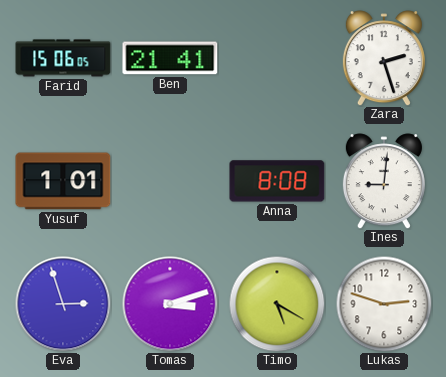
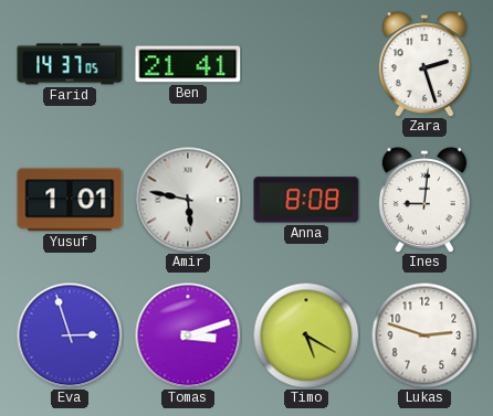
Farid: 15:06 -> 14:37
Amir: none -> 5:47
